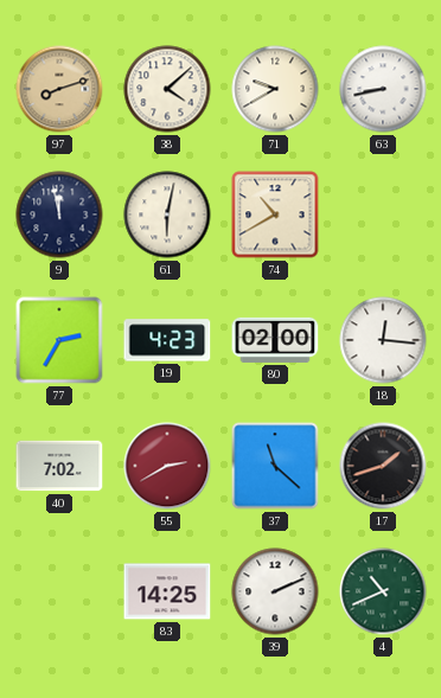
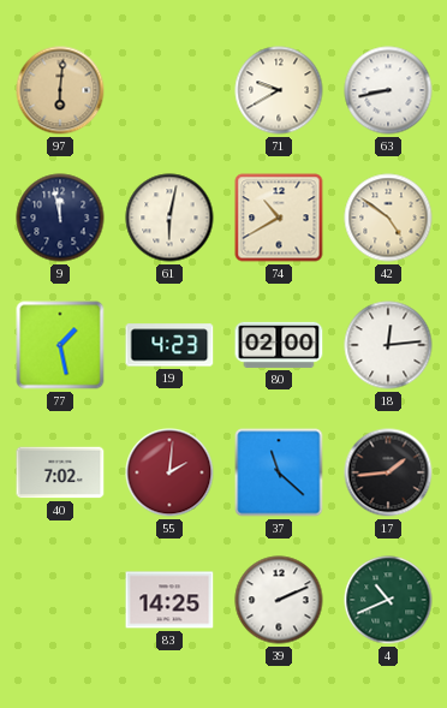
97: 8:12 -> 6:01
38: 4:08 -> none
42: none -> 4:51
77: 2:35 -> 1:28
18: 12:16 -> 12:14
55: 2:40 -> 2:01
17: 1:42 -> 1:44
